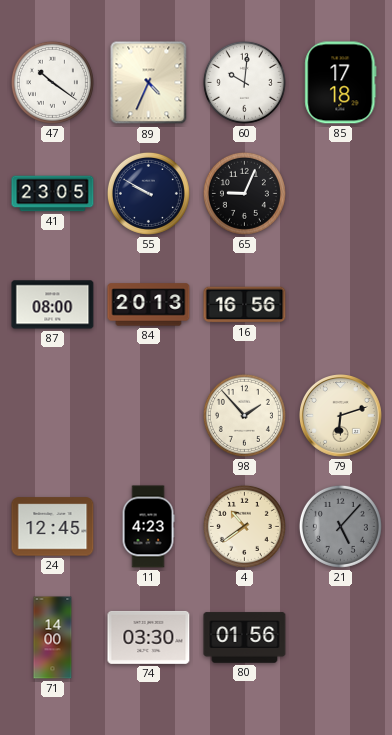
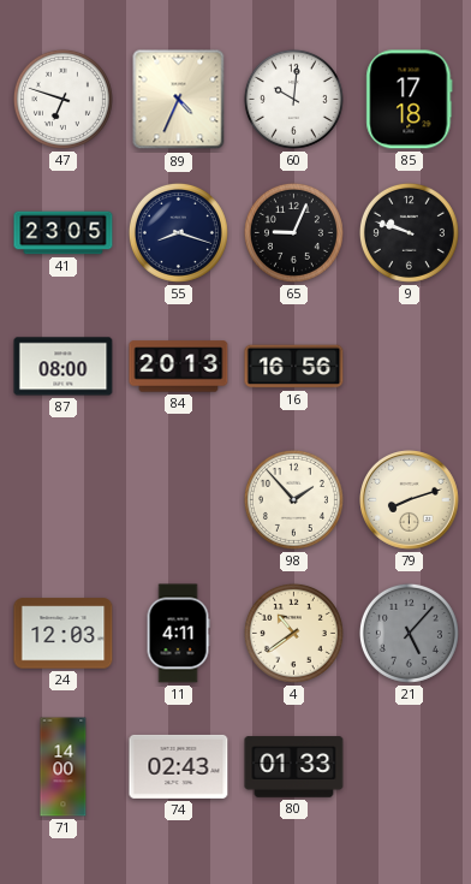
47: 10:21 -> 6:48
55: 9:50 -> 8:18
9: none -> 9:48
79: 6:12 -> 8:12
24: 12:45 -> 12:03
11: 4:23 -> 4:11
74: 03:30 -> 02:43
80: 01:56 -> 01:33
